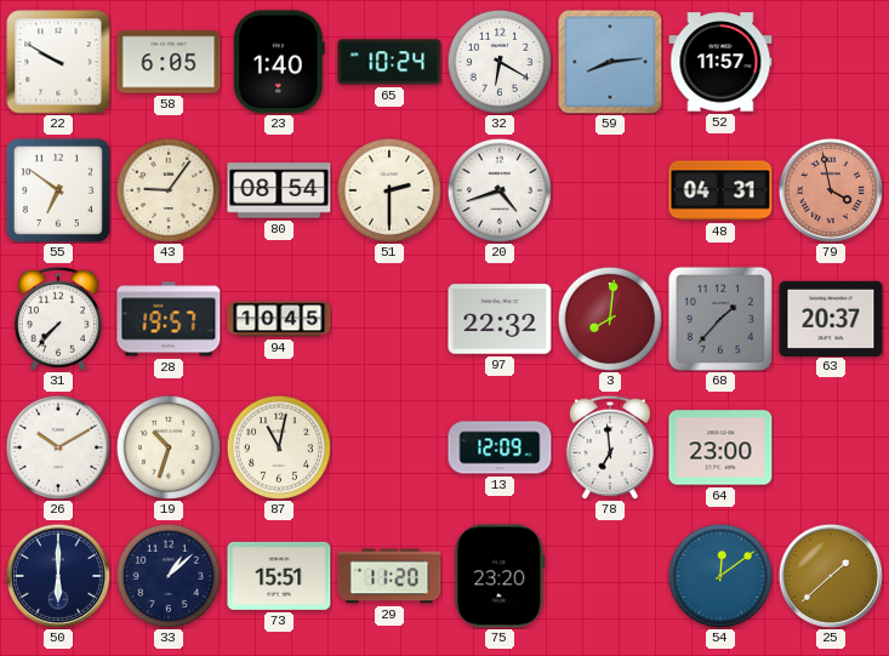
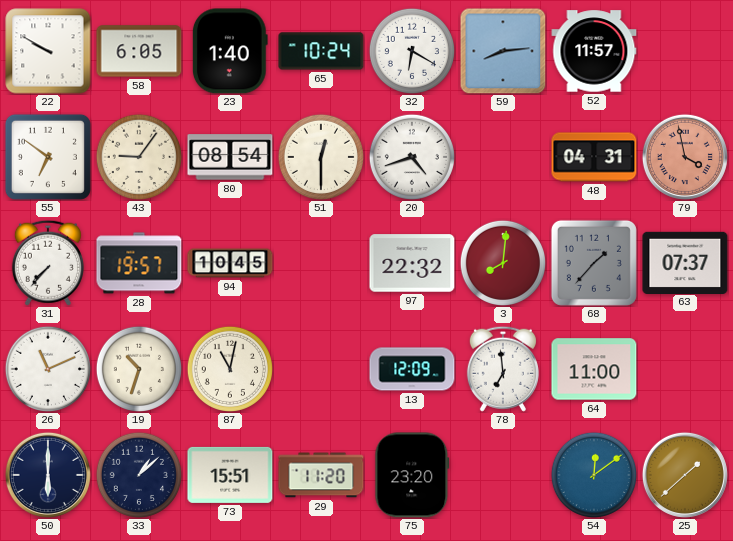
51: 2:30 -> 12:30
63: 20:37 -> 07:37
26: 10:10 -> 11:11
64: 23:00 -> 11:00
